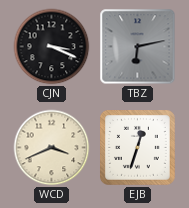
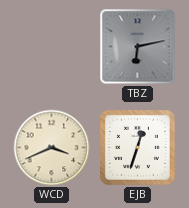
CJN: 3:19 -> none
